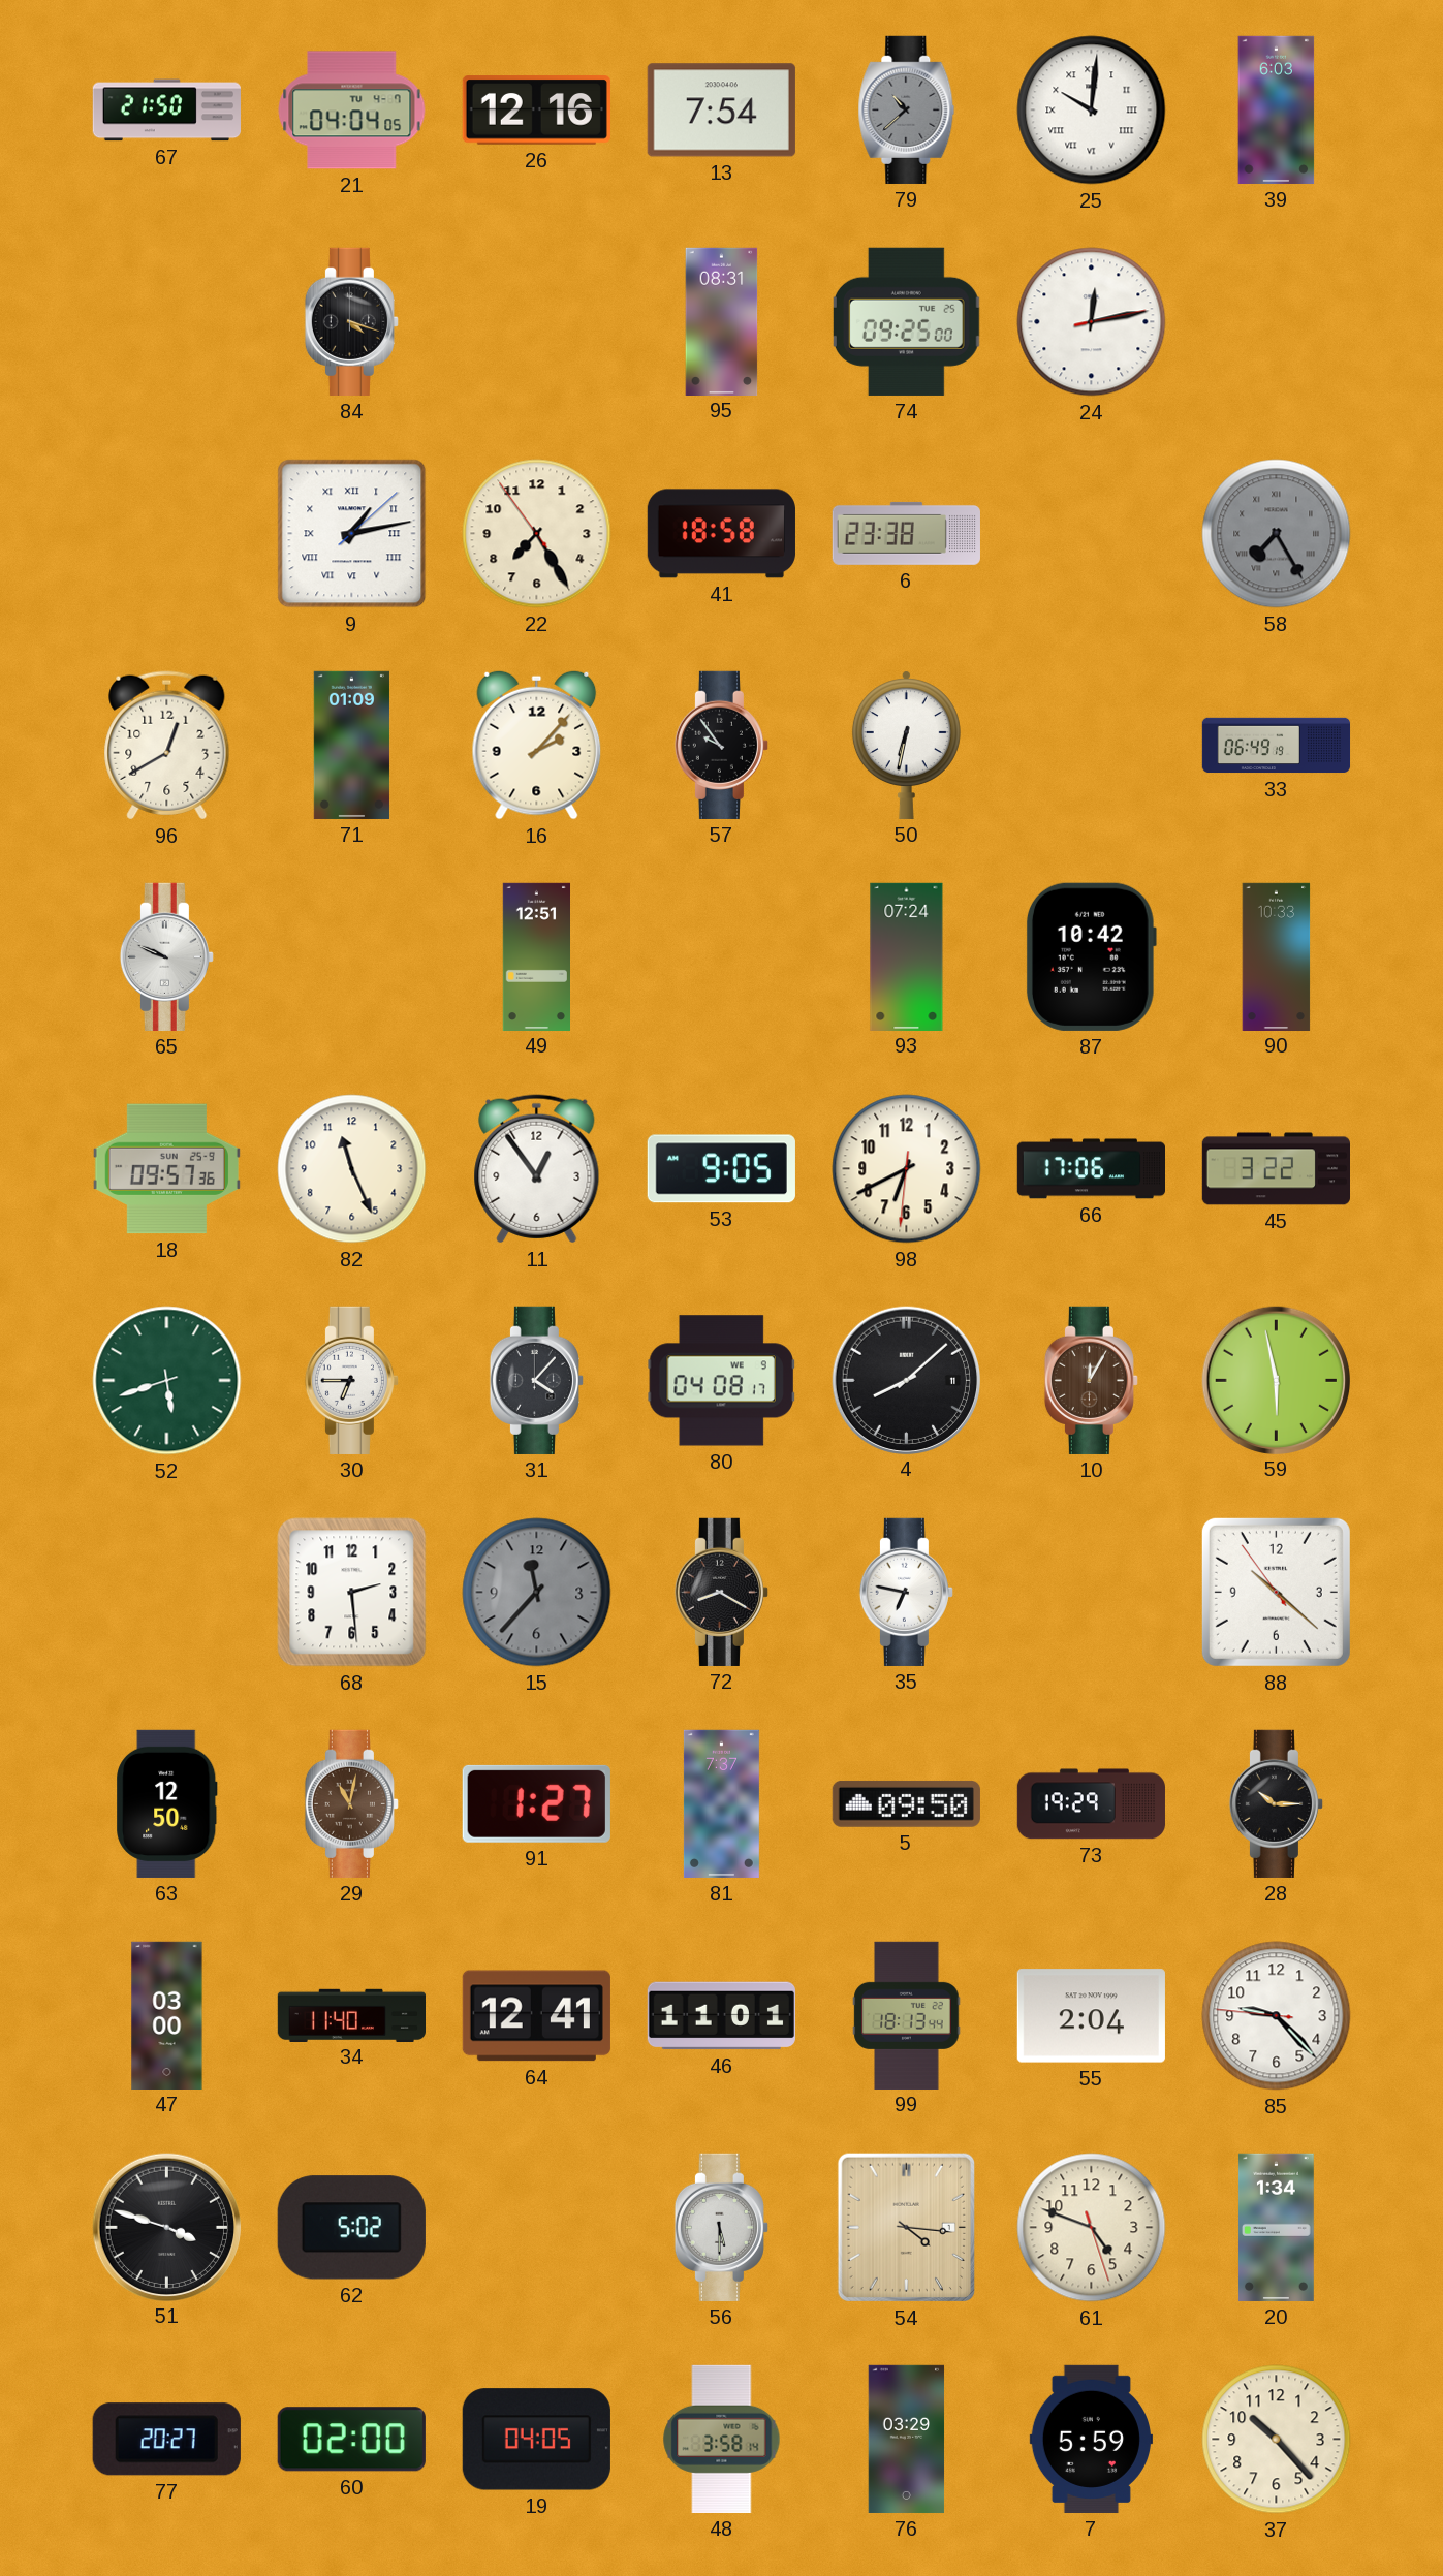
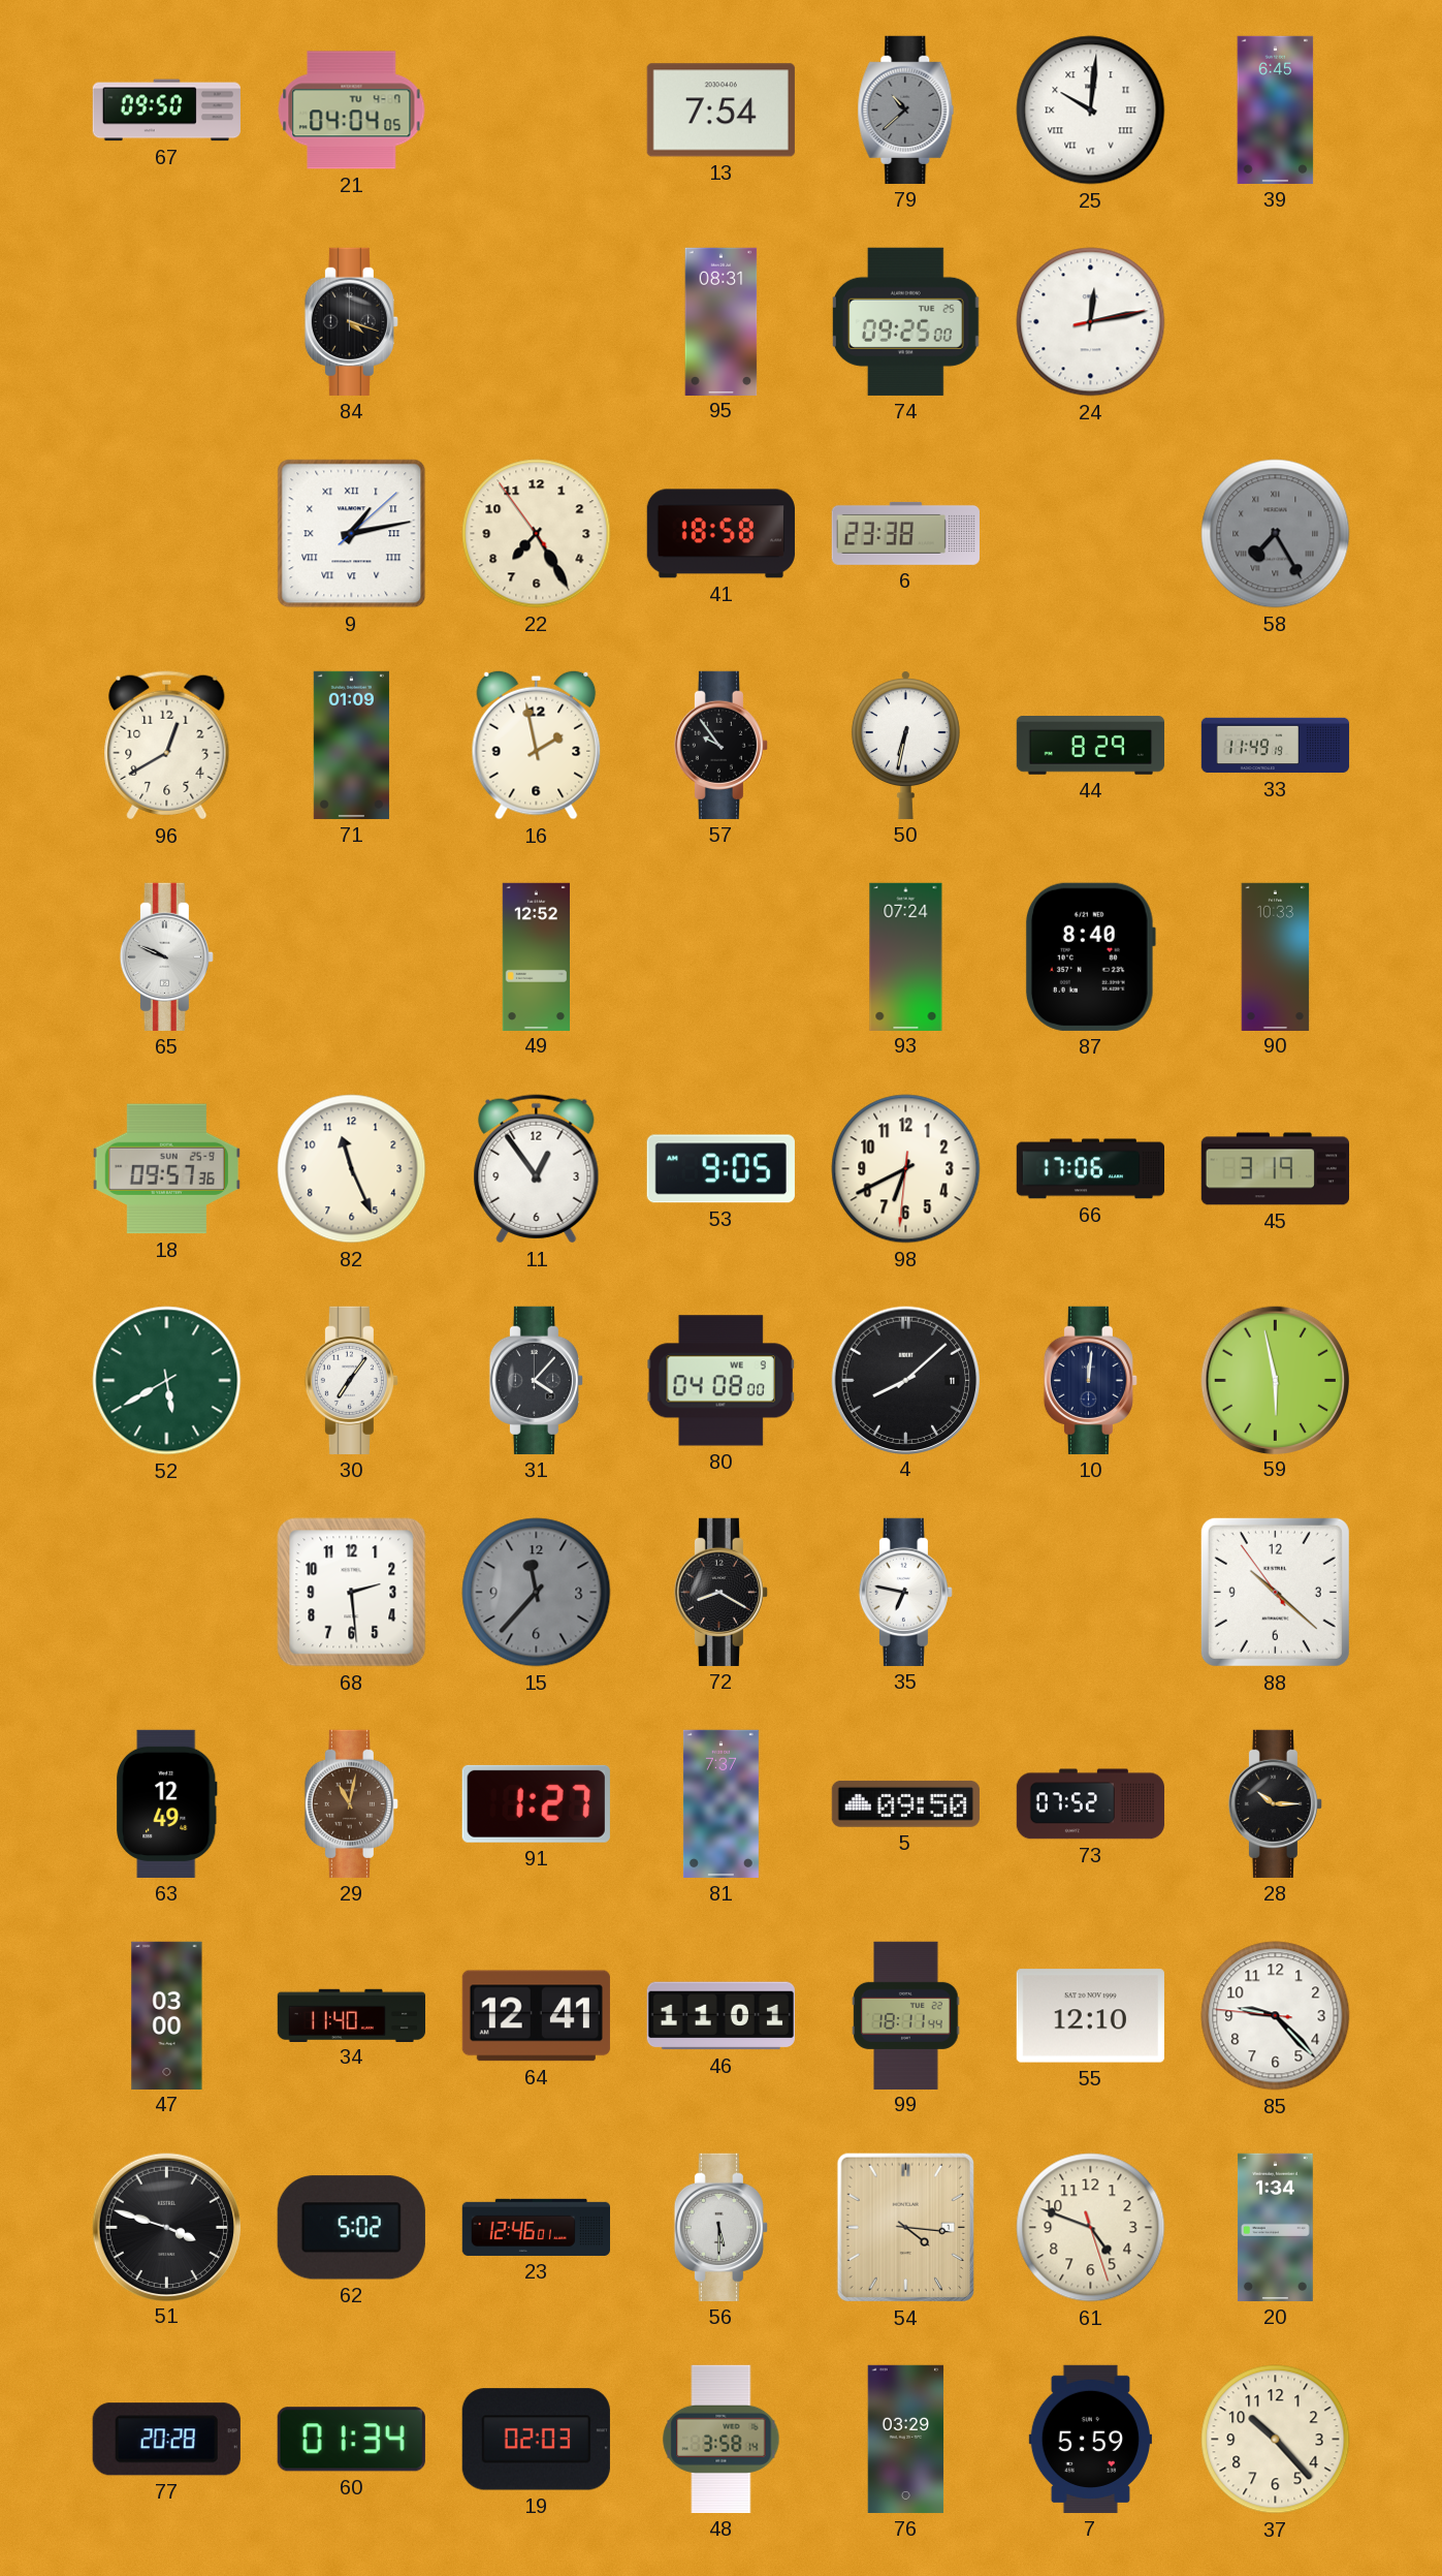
67: 21:50 -> 09:50
26: 12:16 -> none
39: 6:03 -> 6:45
16: 2:07 -> 1:58
44: none -> 8:29
33: 06:49 -> 11:49
49: 12:51 -> 12:52
87: 10:42 -> 8:40
45: 3:22 -> 3:19
52: 5:42 -> 5:40
30: 6:45 -> 7:06
80: 04:08:17 -> 04:08:00
10: 12:05 -> 12:01
10 dial: brown -> navy
63: 12:50 -> 12:49
73: 19:29 -> 07:52
99: 18:13 -> 18:11
55: 2:04 -> 12:10
23: none -> 12:46
77: 20:27 -> 20:28
60: 02:00 -> 01:34
19: 04:05 -> 02:03
